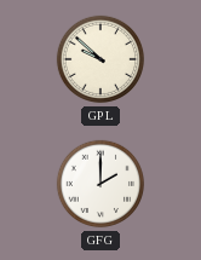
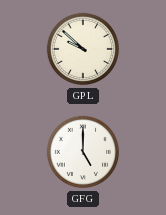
GFG: 2:00 -> 5:00
